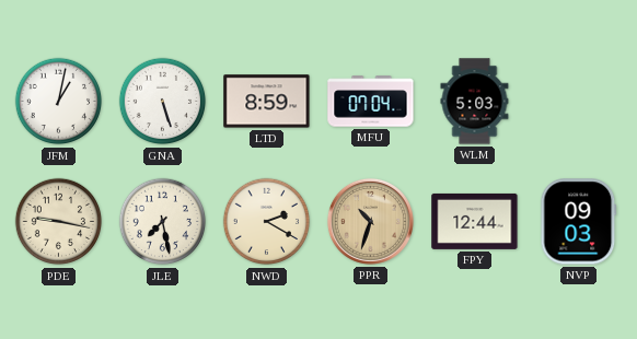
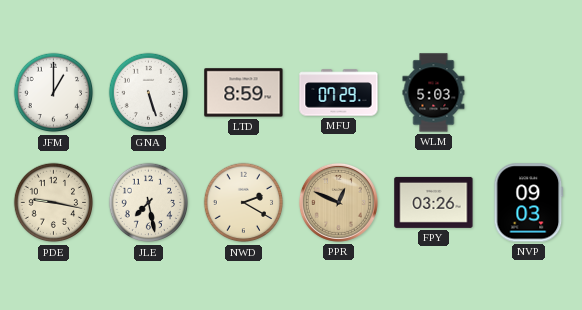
JFM: 1:02 -> 1:00
MFU: 07:04 -> 07:29
PPR: 10:33 -> 12:49
FPY: 12:44 -> 03:26
